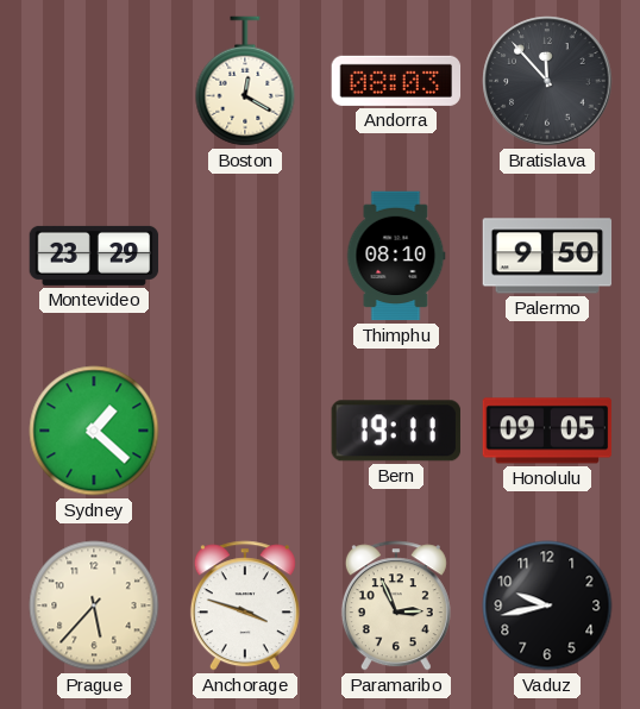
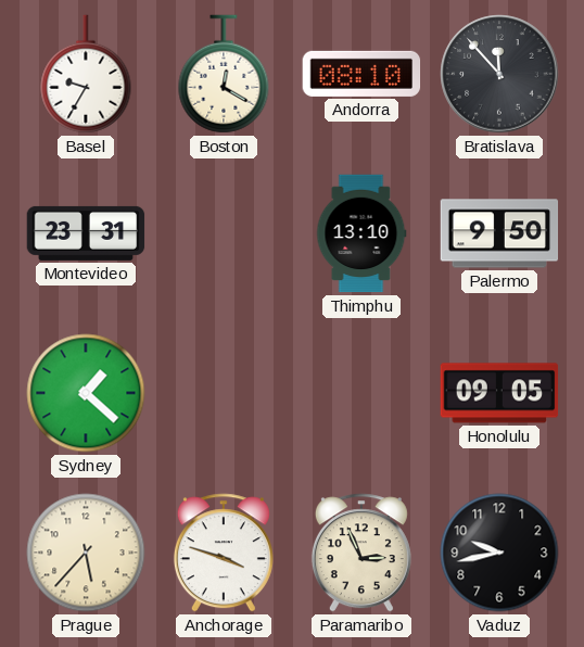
Basel: none -> 9:35
Andorra: 08:03 -> 08:10
Montevideo: 23:29 -> 23:31
Thimphu: 08:10 -> 13:10
Bern: 19:11 -> none
